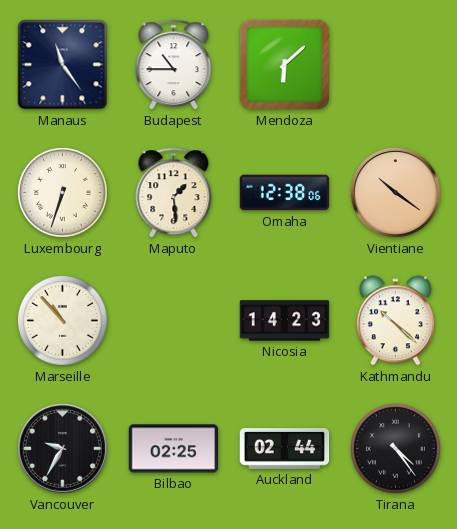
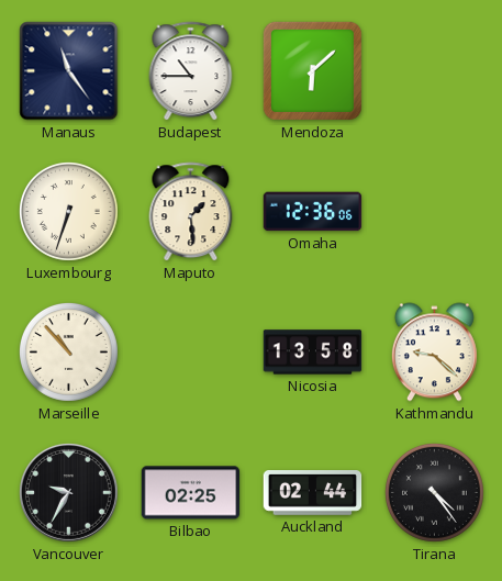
Omaha: 12:38 -> 12:36
Vientiane: 10:21 -> none
Nicosia: 14:23 -> 13:58
Kathmandu: 10:22 -> 9:22
